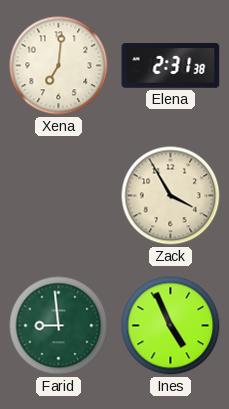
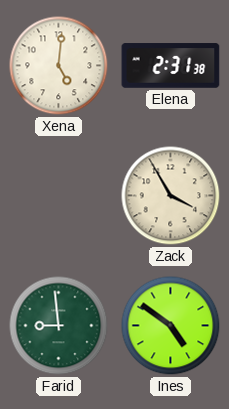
Xena: 7:01 -> 5:01
Ines: 4:56 -> 4:51
